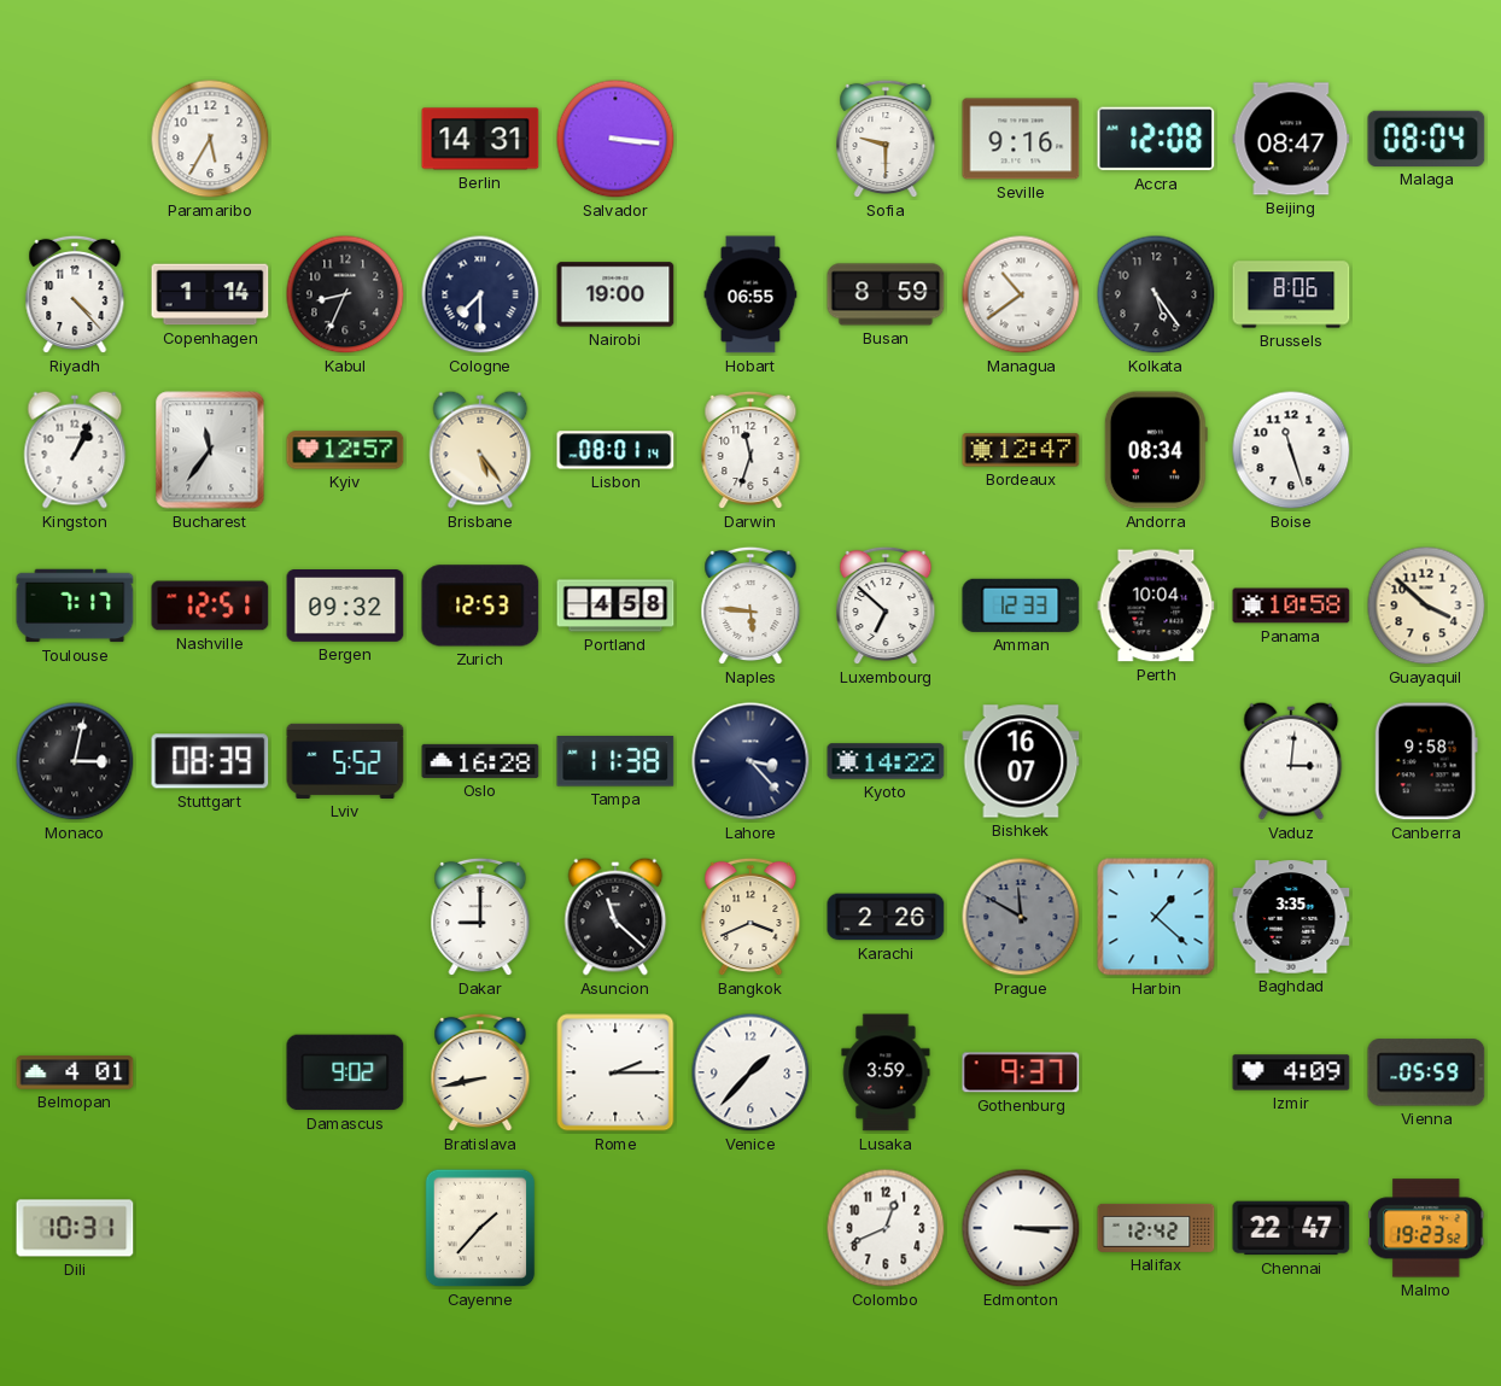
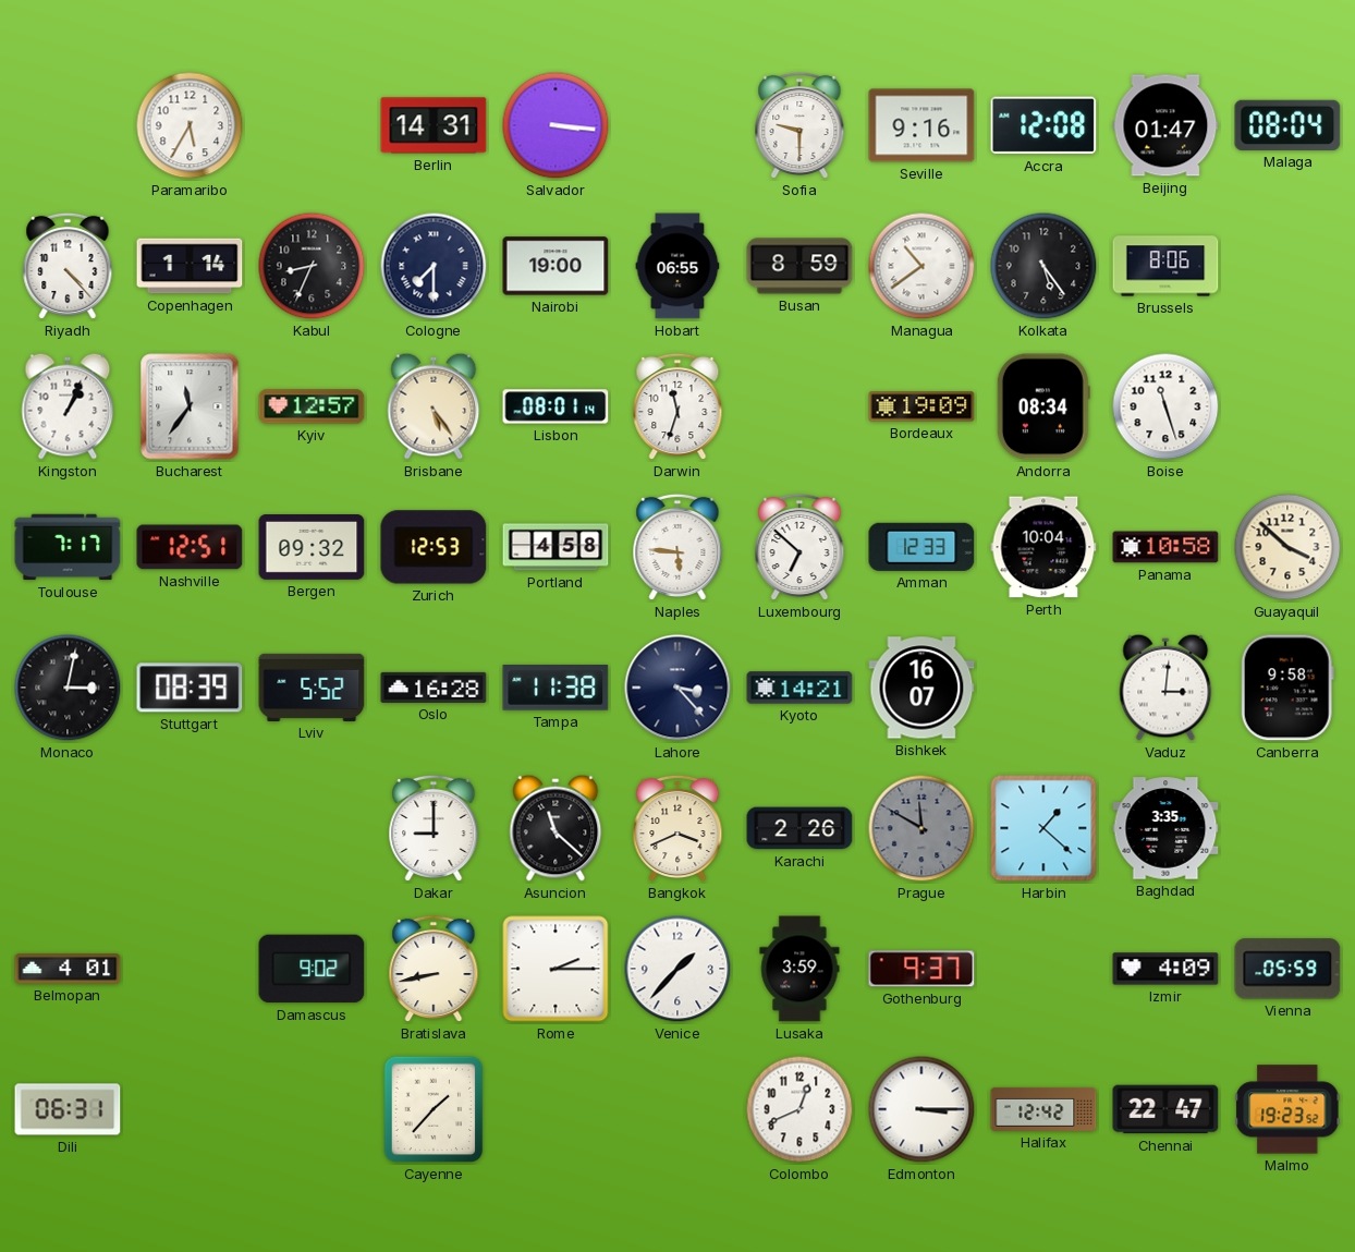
Beijing: 08:47 -> 01:47
Bordeaux: 12:47 -> 19:09
Kyoto: 14:22 -> 14:21
Dili: 10:31 -> 06:31
